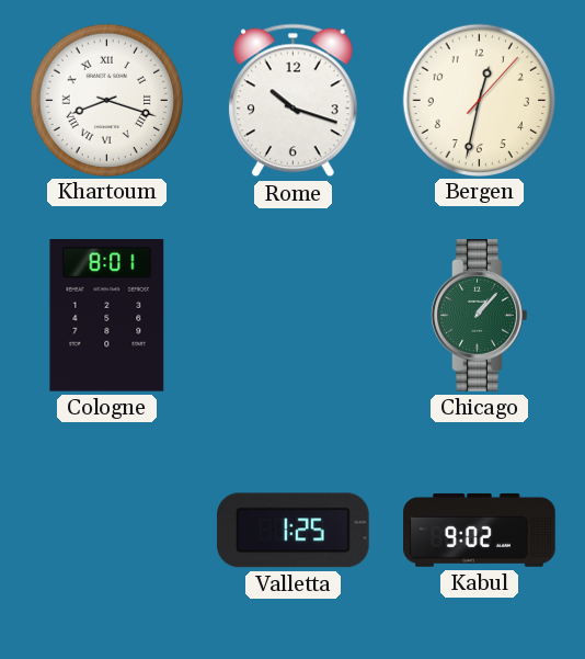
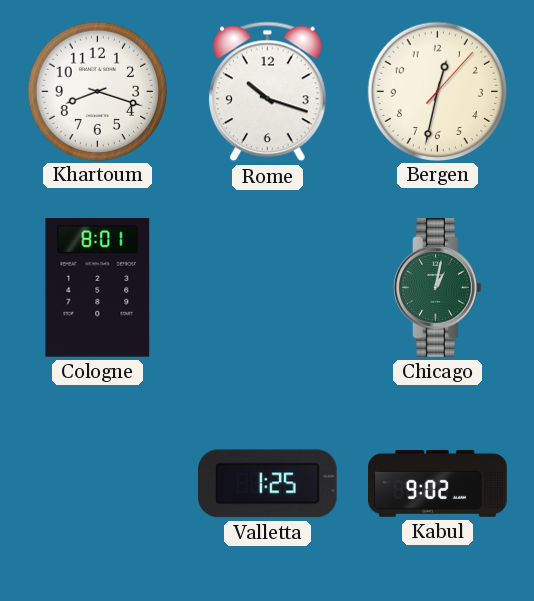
Khartoum numerals: Roman -> Arabic
Chicago: 1:07 -> 1:02
